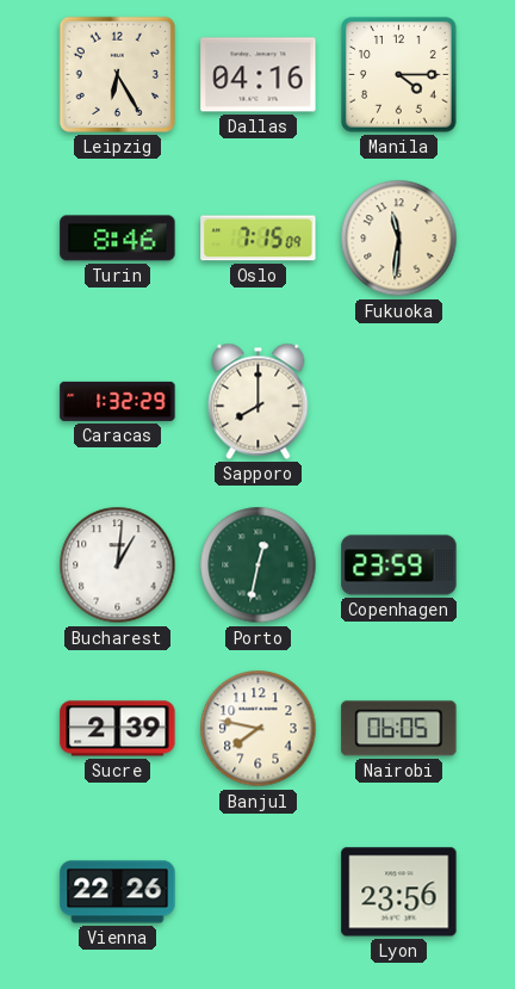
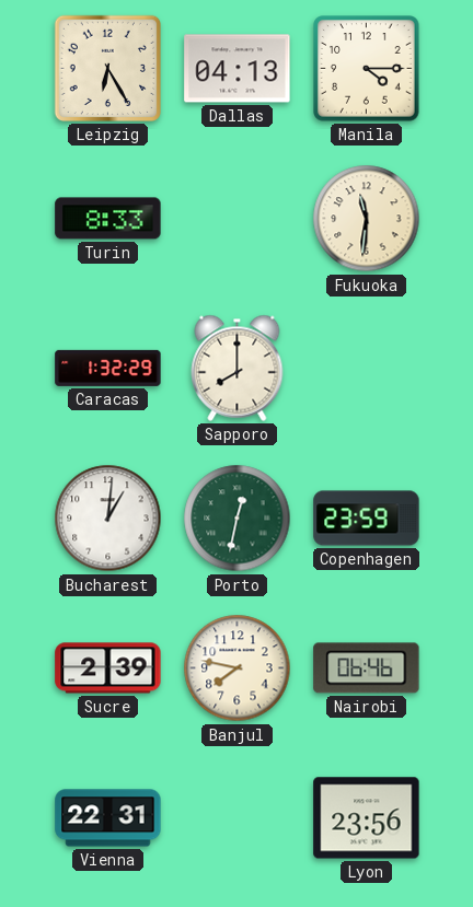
Dallas: 04:16 -> 04:13
Turin: 8:46 -> 8:33
Oslo: 7:15 -> none
Nairobi: 06:05 -> 06:46
Vienna: 22:26 -> 22:31
